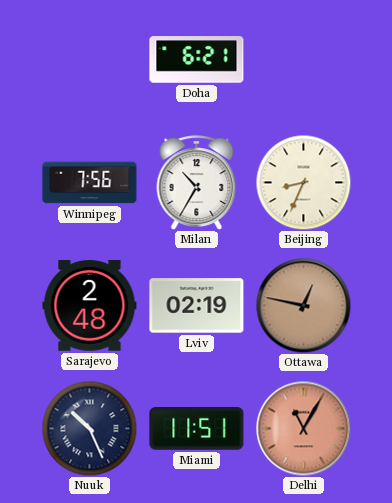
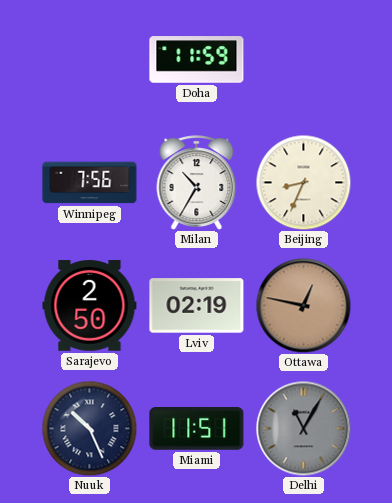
Doha: 6:21 -> 11:59
Sarajevo: 2:48 -> 2:50
Delhi dial: salmon -> grey
